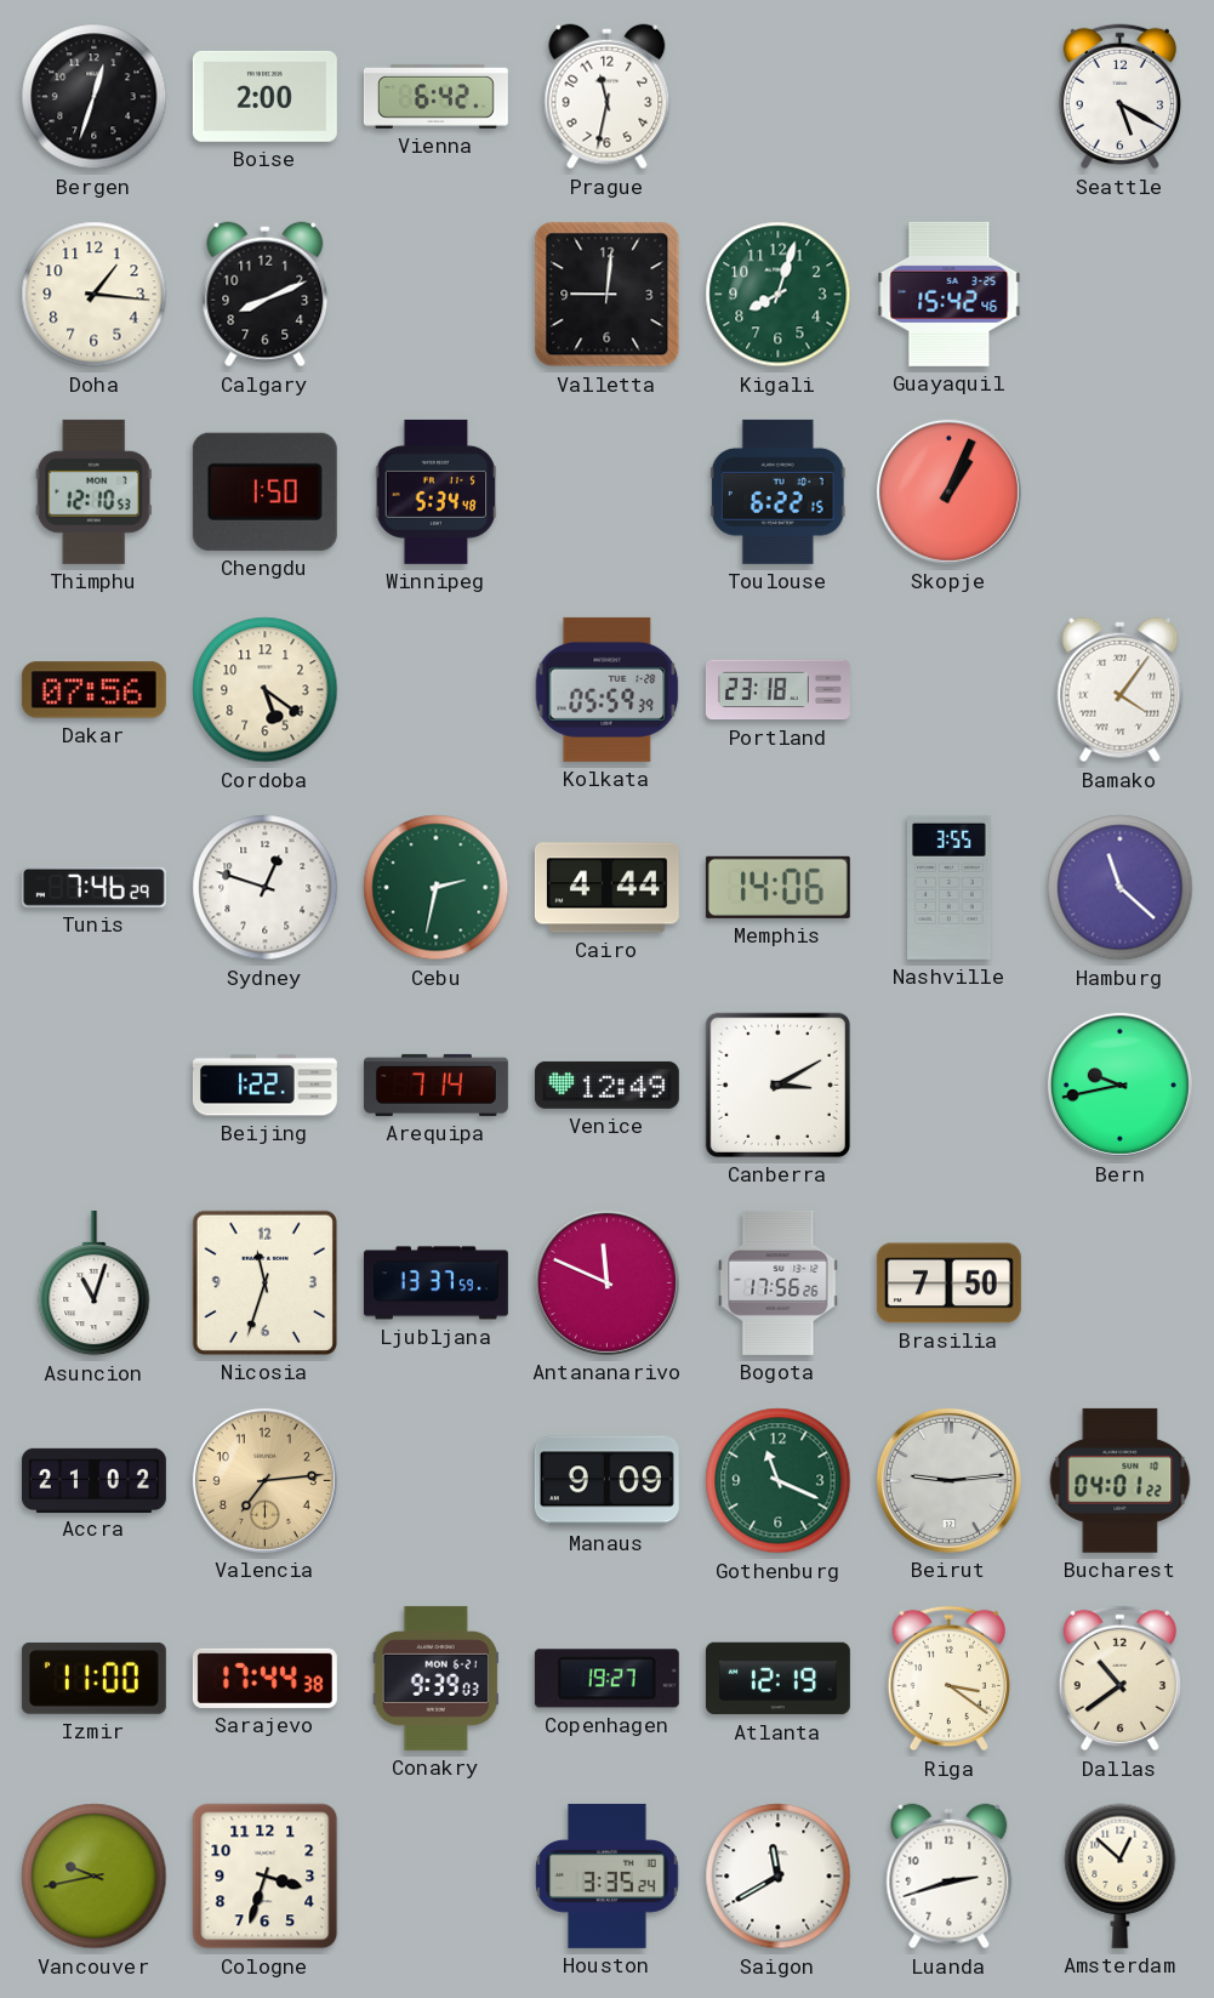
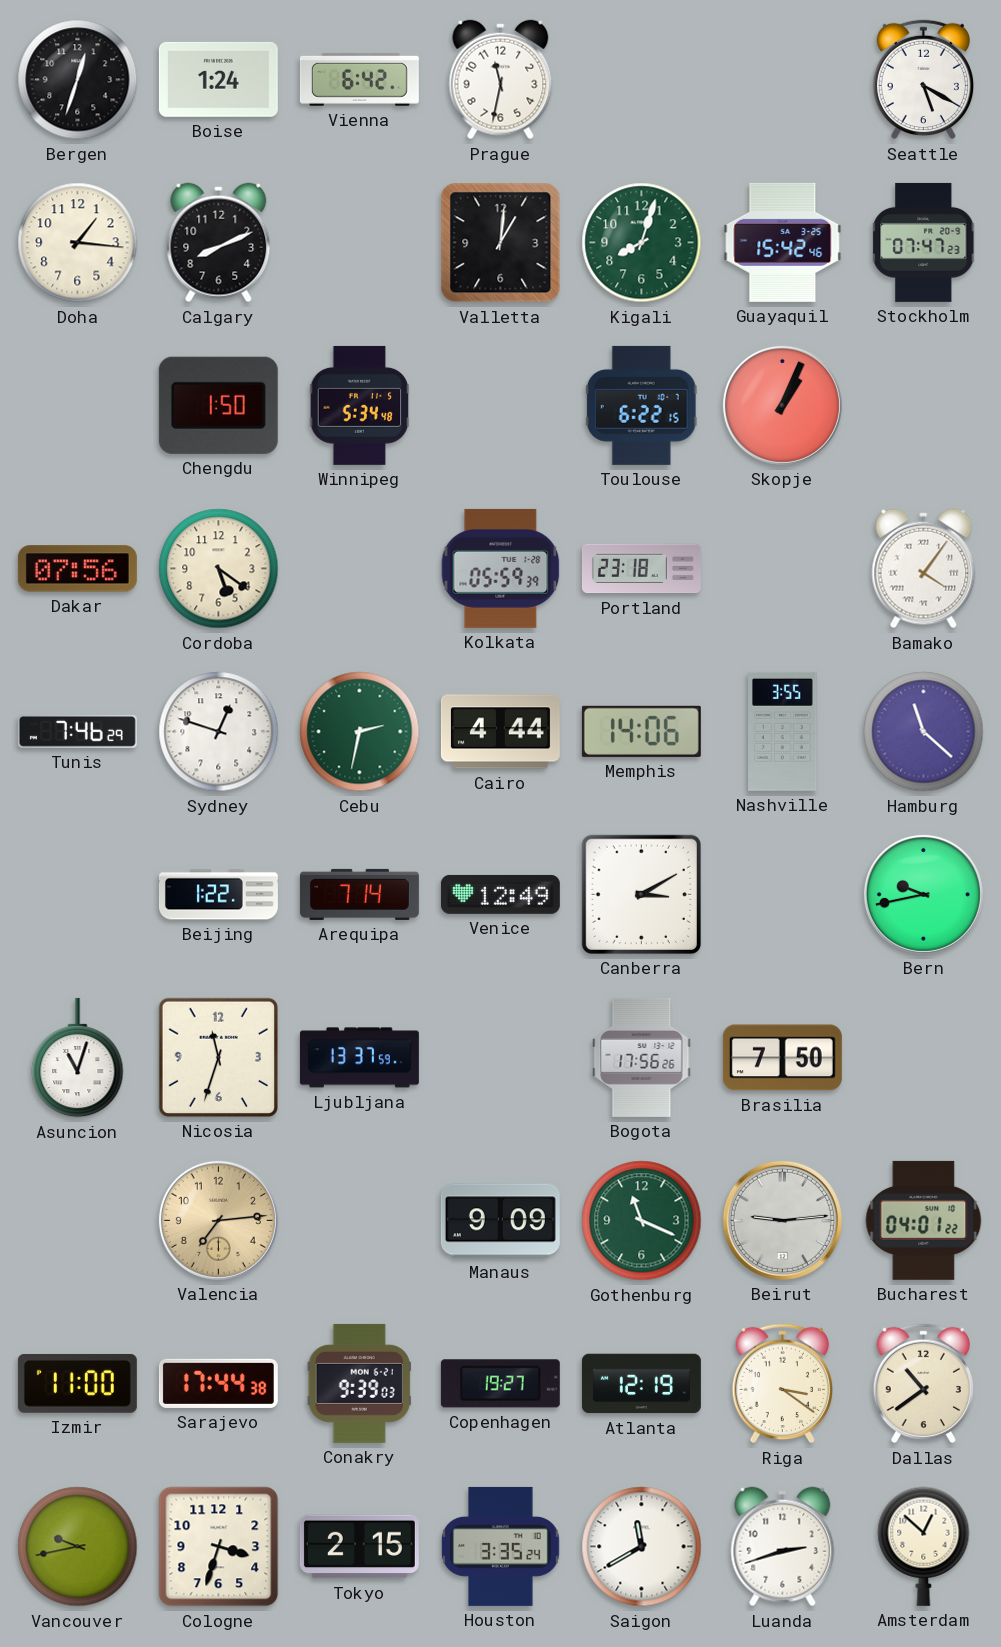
Boise: 2:00 -> 1:24
Valletta: 9:01 -> 1:01
Stockholm: none -> 07:47
Thimphu: 12:10 -> none
Antananarivo: 11:49 -> none
Accra: 21:02 -> none
Tokyo: none -> 2:15
